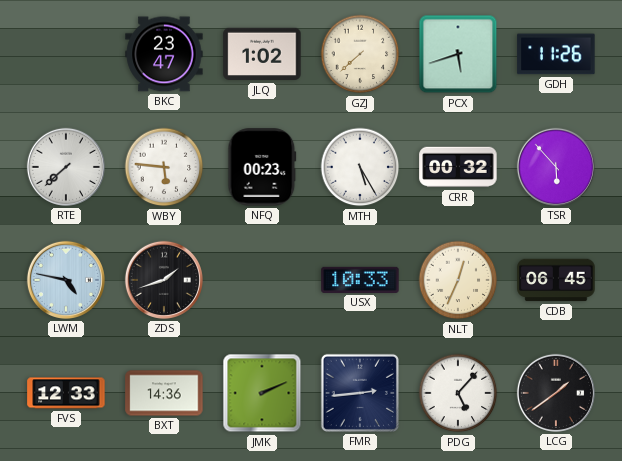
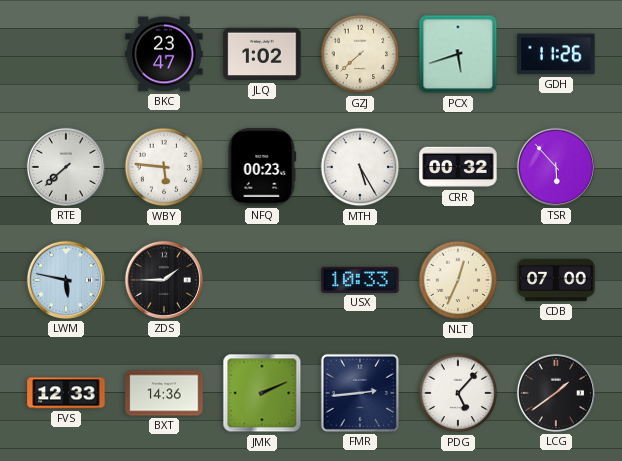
LWM: 4:47 -> 5:47
ZDS: 1:42 -> 1:45
CDB: 06:45 -> 07:00
